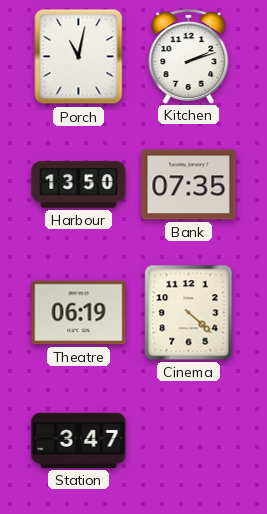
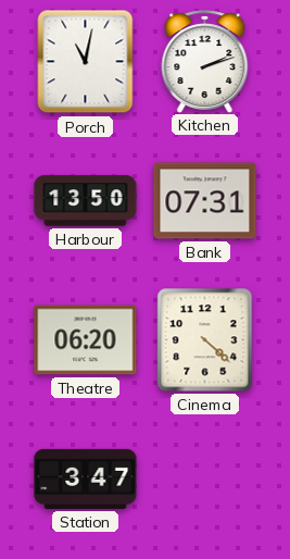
Bank: 07:35 -> 07:31
Theatre: 06:19 -> 06:20
